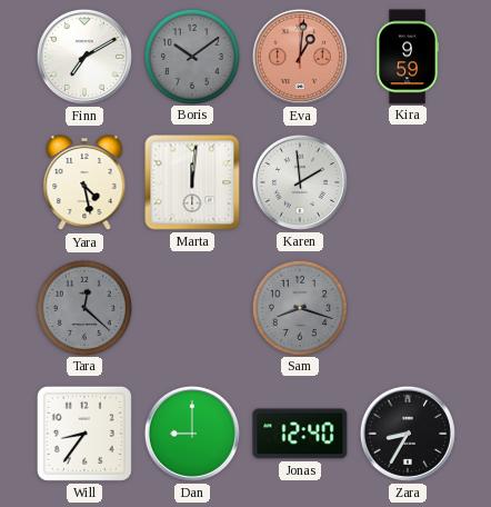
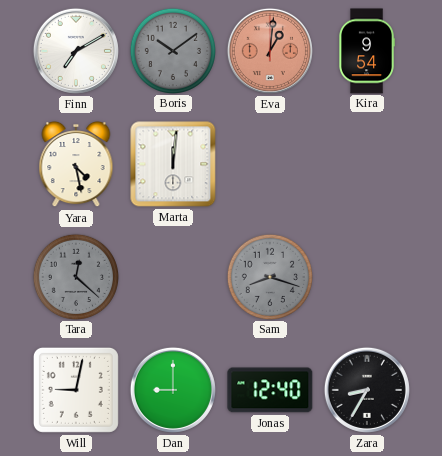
Kira: 9:59 -> 9:54
Karen: 1:59 -> none
Will: 8:36 -> 9:02
